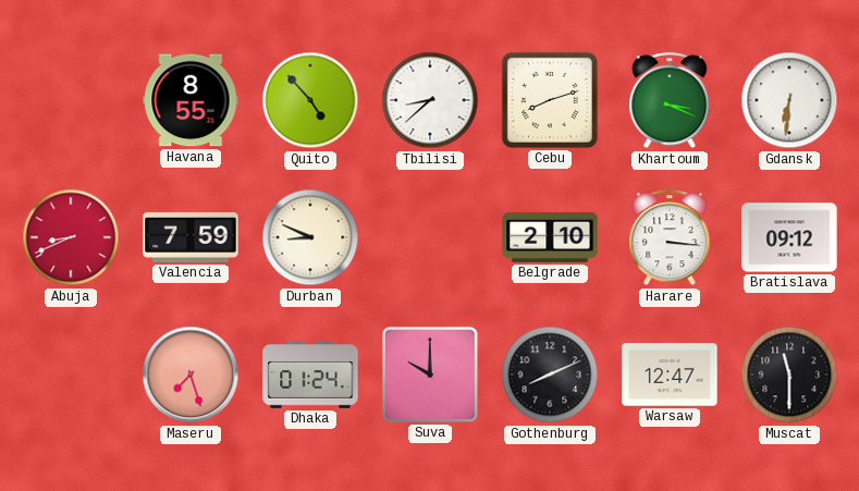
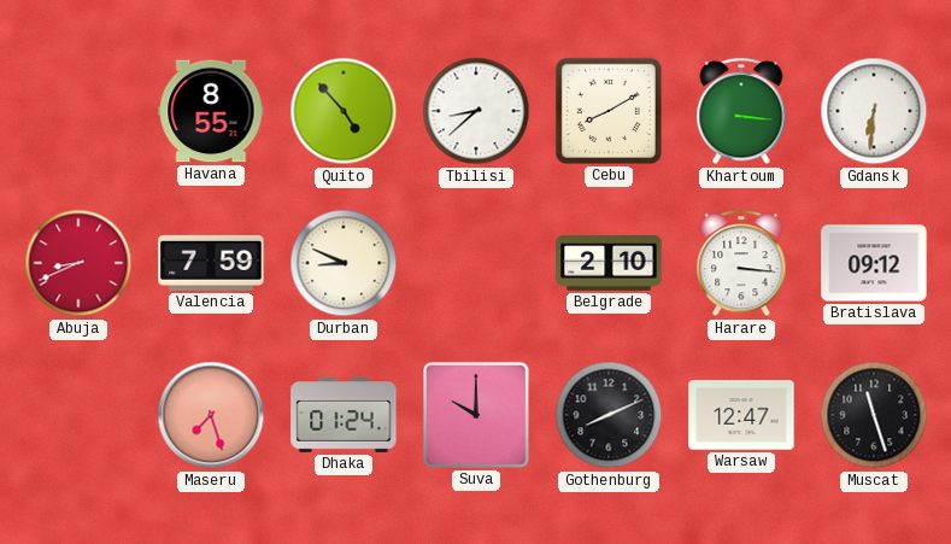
Cebu: 8:12 -> 8:10
Khartoum: 3:19 -> 3:16
Muscat: 11:30 -> 11:27
